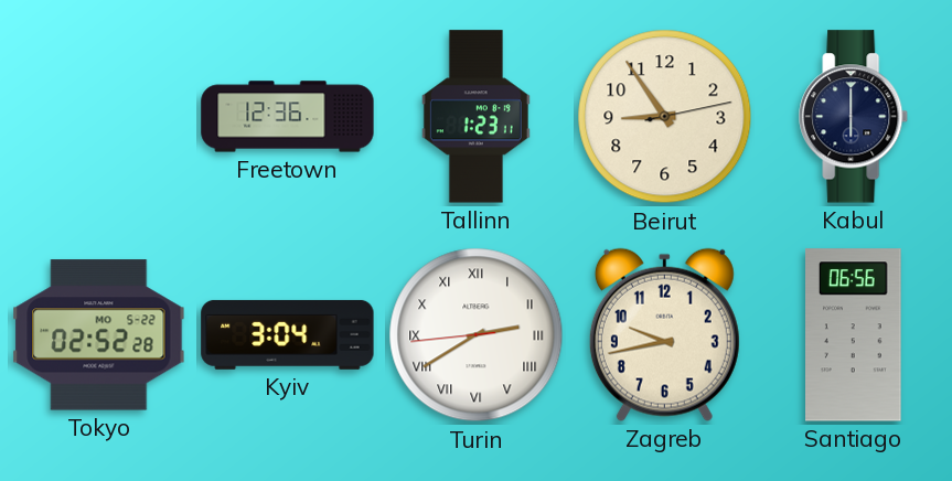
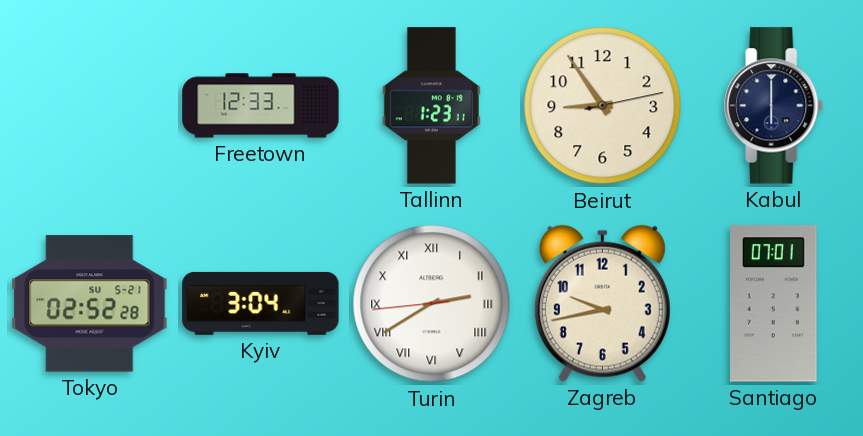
Freetown: 12:36 -> 12:33
Tokyo date: MO 5-22 -> SU 5-21
Santiago: 06:56 -> 07:01
